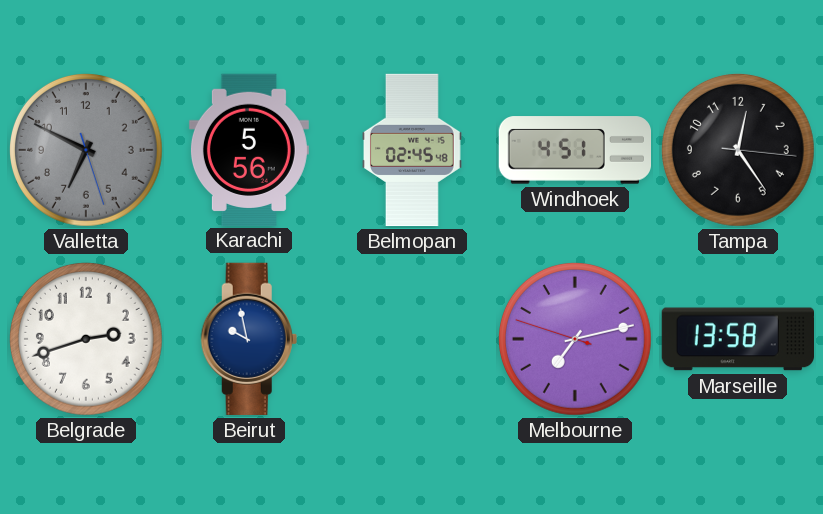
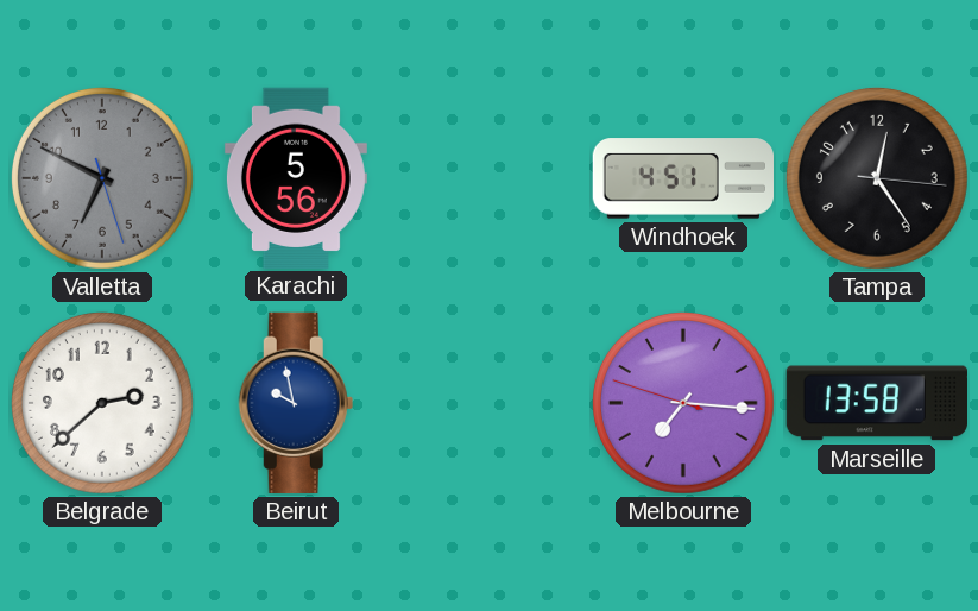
Belmopan: 02:45 -> none
Belgrade: 2:42 -> 2:38
Melbourne: 7:12 -> 7:15
